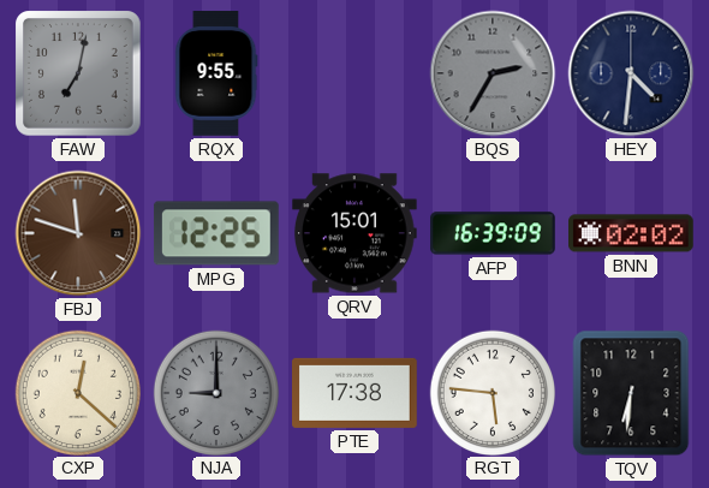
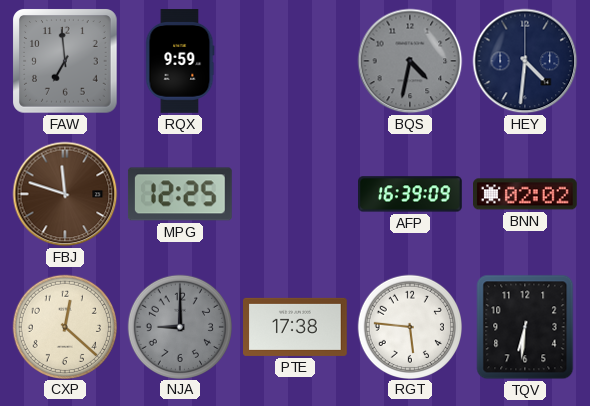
FAW: 7:02 -> 6:59
RQX: 9:55 -> 9:59
BQS: 2:35 -> 4:32
QRV: 15:01 -> none
